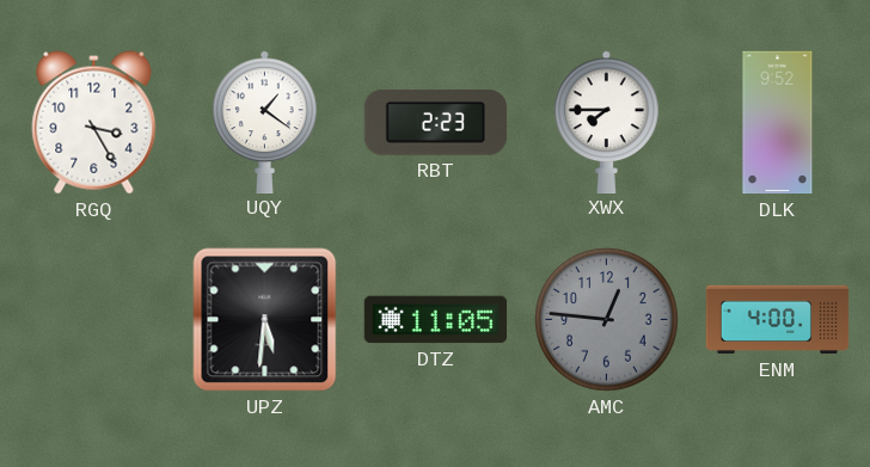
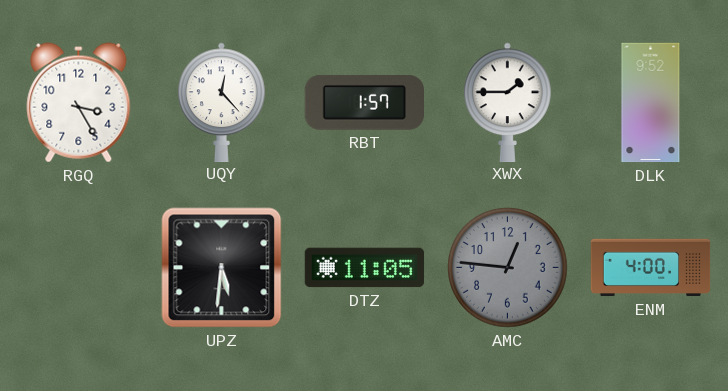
UQY: 1:21 -> 12:23
RBT: 2:23 -> 1:57
XWX: 7:45 -> 1:45
